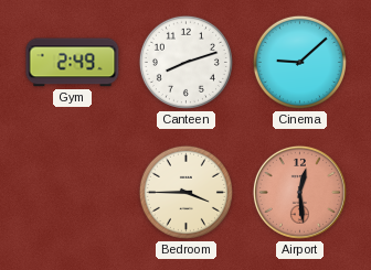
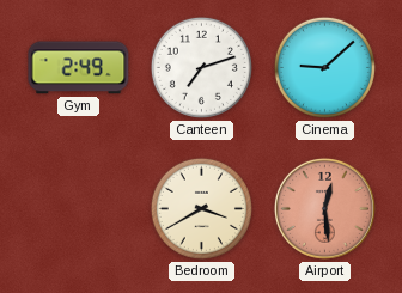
Canteen: 8:12 -> 7:12
Bedroom: 3:45 -> 3:40
